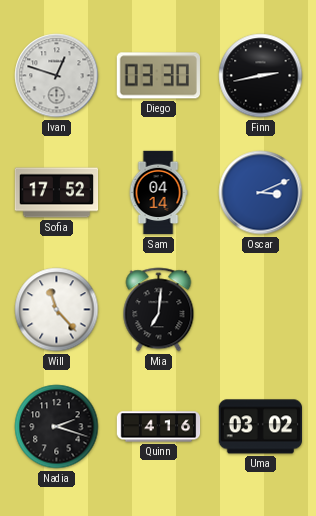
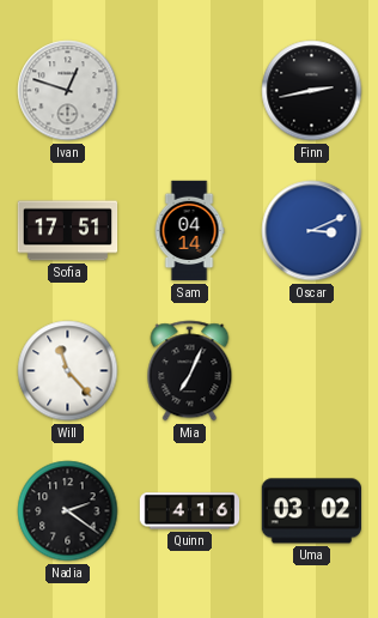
Diego: 03:30 -> none
Sofia: 17:52 -> 17:51
Mia: 7:01 -> 7:04
Nadia: 2:18 -> 2:21
